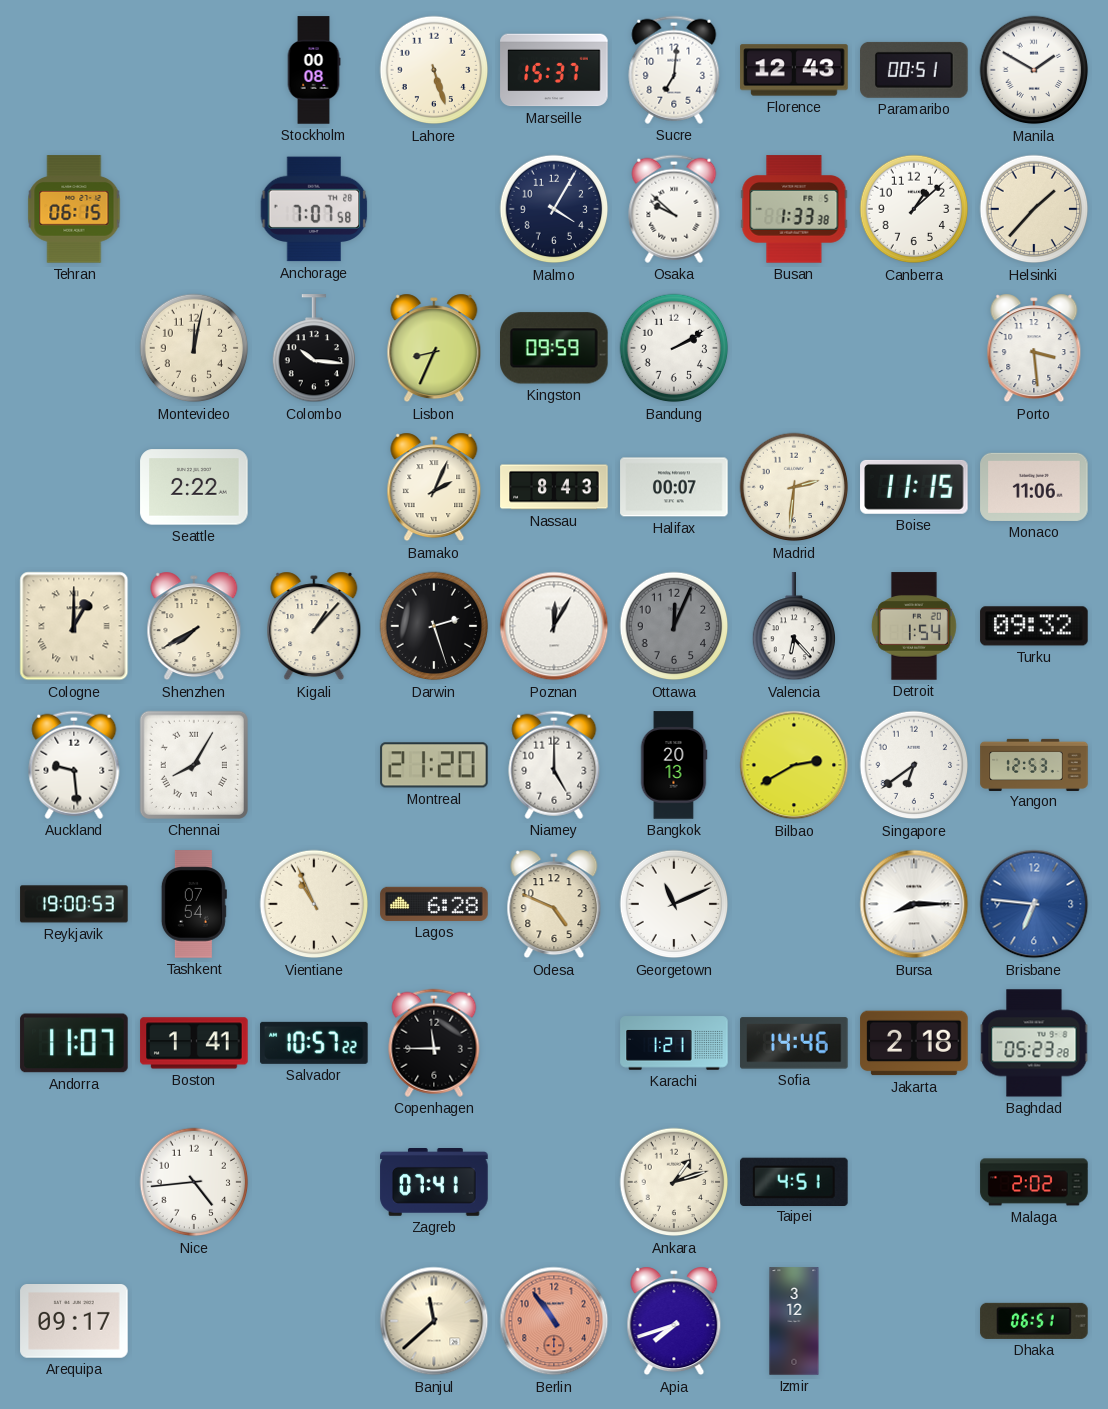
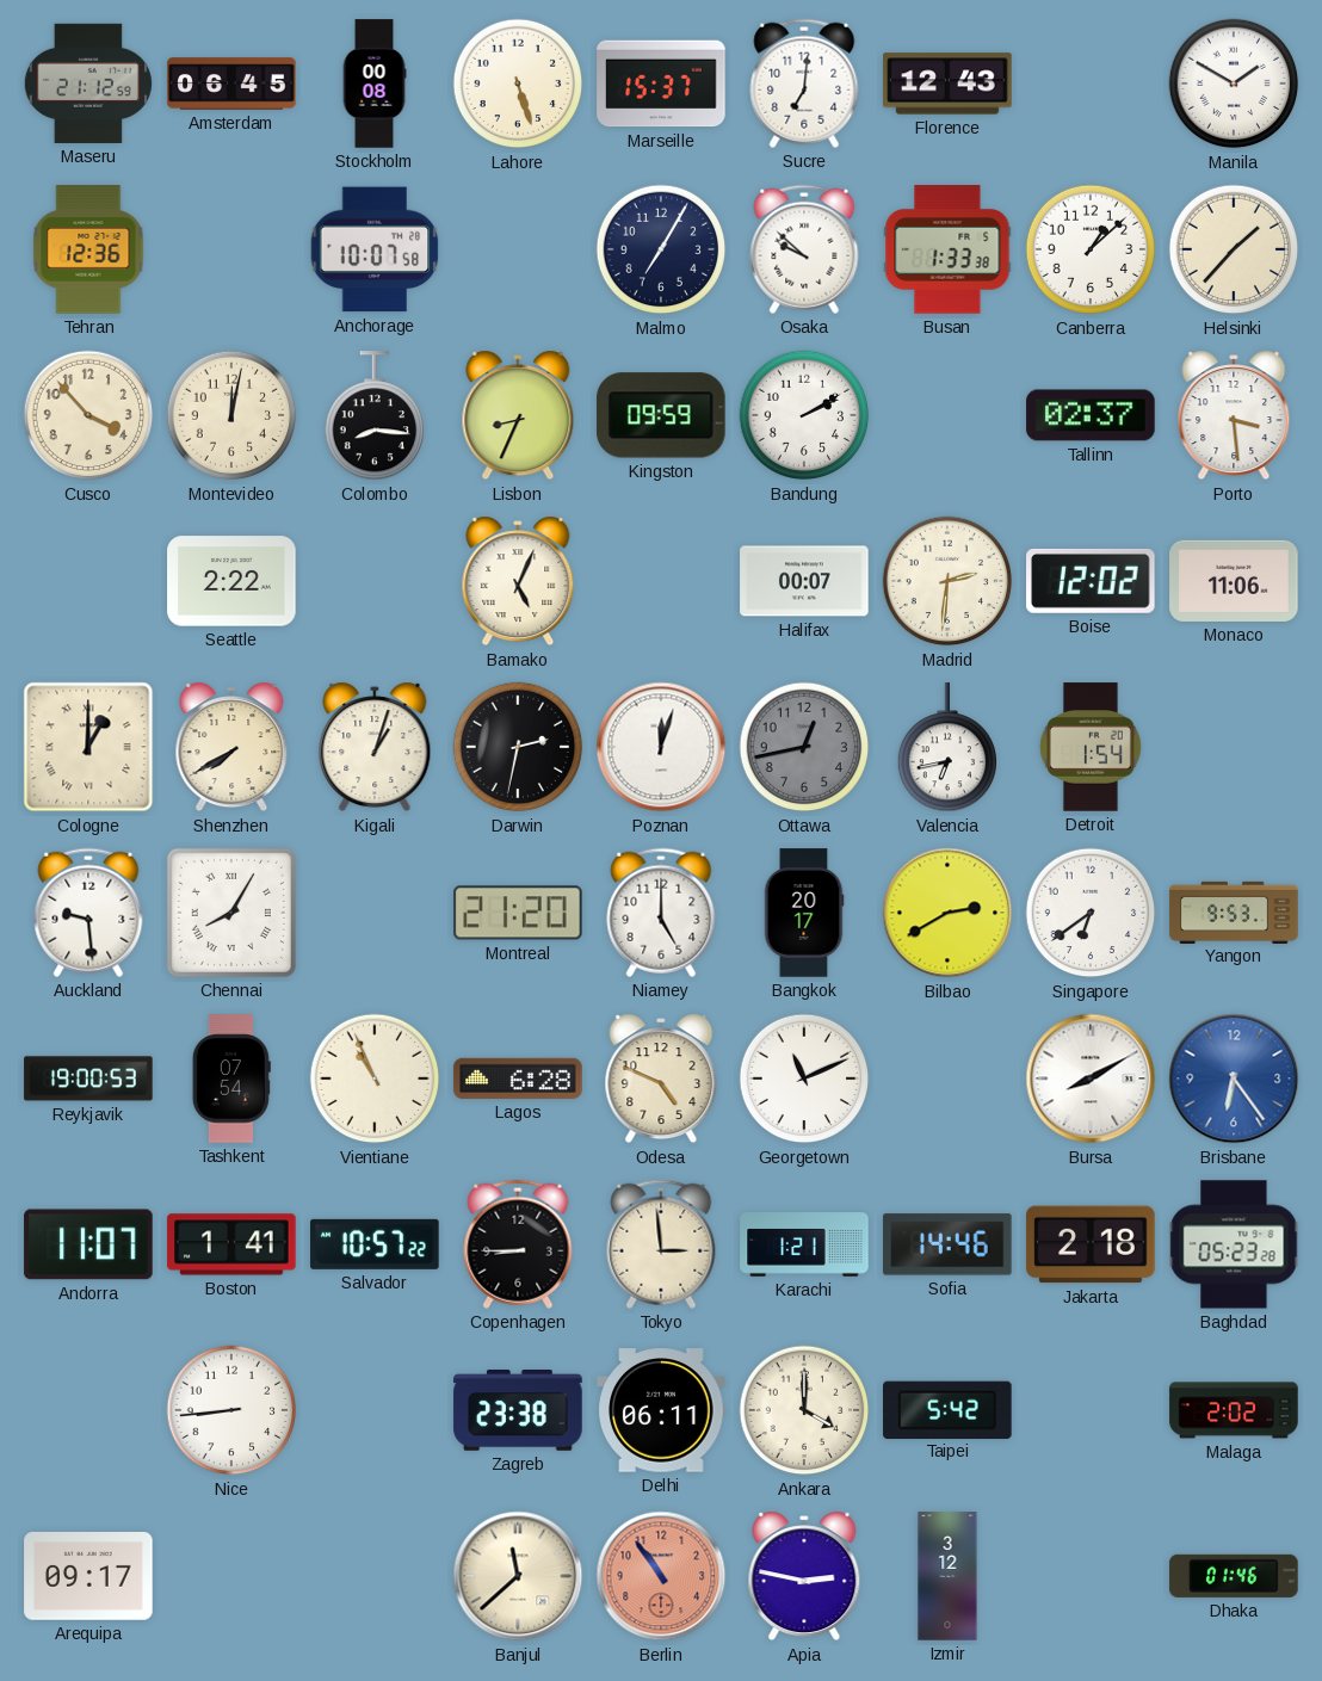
Maseru: none -> 21:12
Amsterdam: none -> 06:45
Paramaribo: 00:51 -> none
Tehran: 06:15 -> 12:36
Anchorage: 7:07 -> 10:07
Malmo: 4:05 -> 7:05
Cusco: none -> 3:53
Colombo: 10:16 -> 8:16
Tallinn: none -> 02:37
Bamako: 2:04 -> 5:04
Nassau: 8:43 -> none
Boise: 11:15 -> 12:02
Kigali: 1:07 -> 1:03
Darwin: 2:27 -> 2:32
Poznan: 12:05 -> 12:03
Ottawa: 12:04 -> 12:43
Valencia: 6:23 -> 6:43
Turku: 09:32 -> none
Bangkok: 20:13 -> 20:17
Yangon: 12:53 -> 9:53
Bursa: 8:15 -> 8:10
Brisbane: 6:46 -> 6:24
Copenhagen: 11:45 -> 8:45
Tokyo: none -> 2:59
Nice: 4:44 -> 8:44
Zagreb: 07:41 -> 23:38
Delhi: none -> 06:11
Ankara: 1:12 -> 4:00
Taipei: 4:51 -> 5:42
Apia: 7:42 -> 2:47
Dhaka: 06:51 -> 01:46
